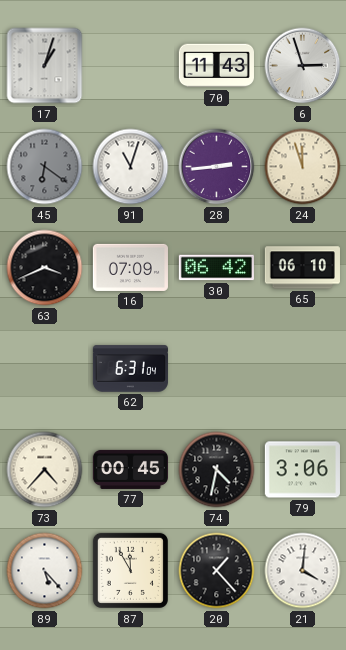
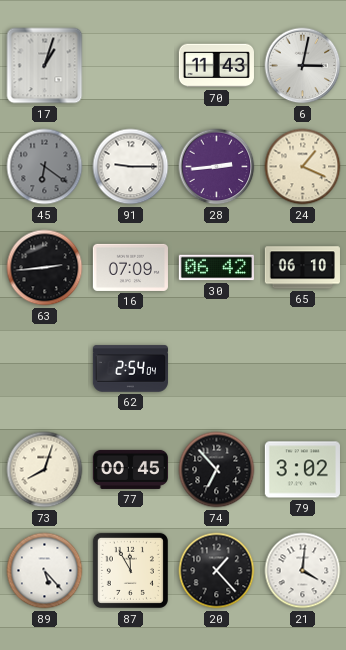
6: 2:57 -> 3:02
91: 11:03 -> 9:15
24: 11:57 -> 1:19
63: 3:41 -> 2:44
62: 6:31 -> 2:54
73: 4:37 -> 8:03
74: 4:32 -> 6:53
79: 3:06 -> 3:02
